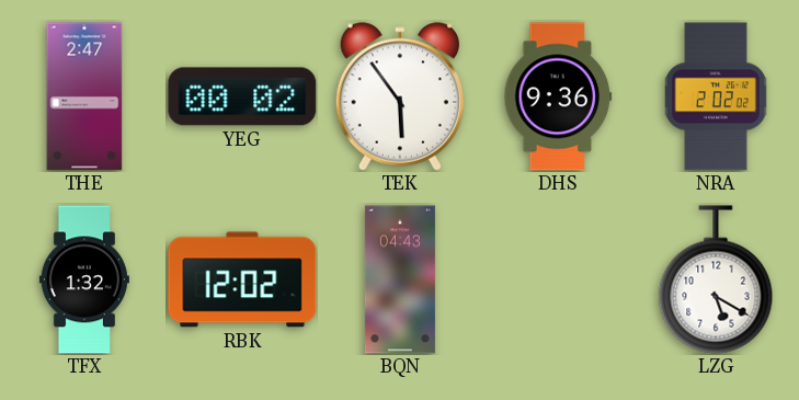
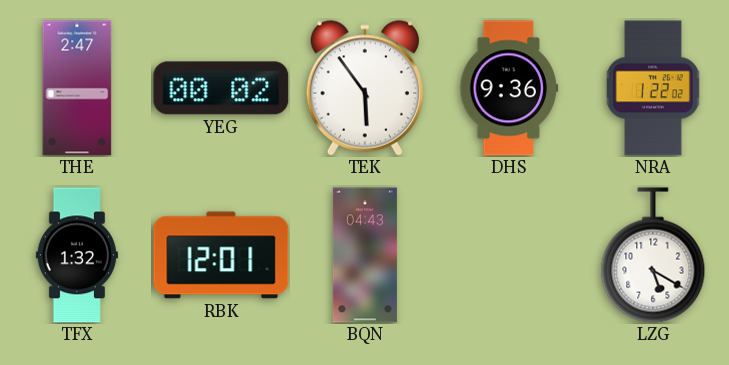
NRA: 2:02 -> 1:22
RBK: 12:02 -> 12:01
